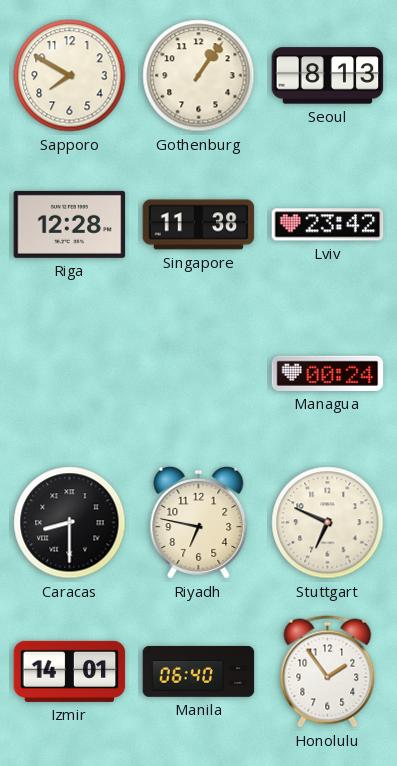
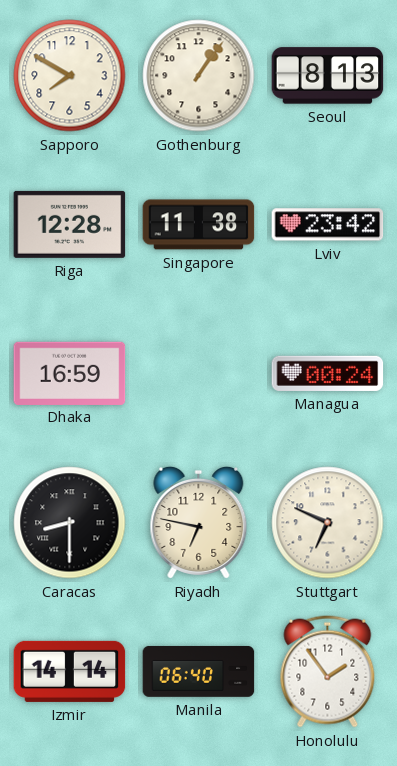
Dhaka: none -> 16:59
Izmir: 14:01 -> 14:14
